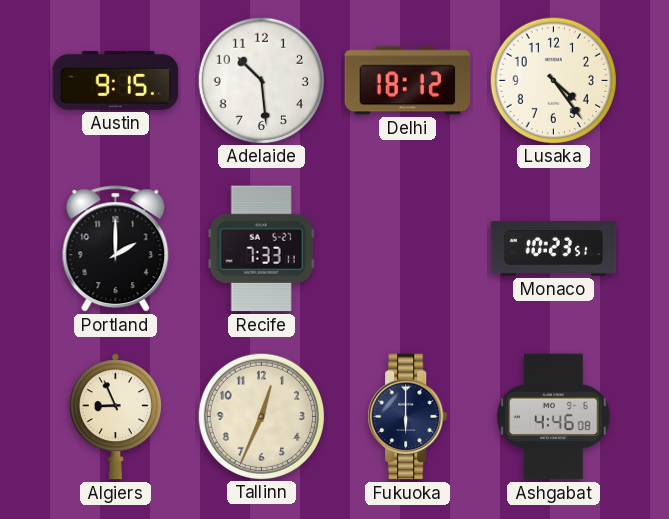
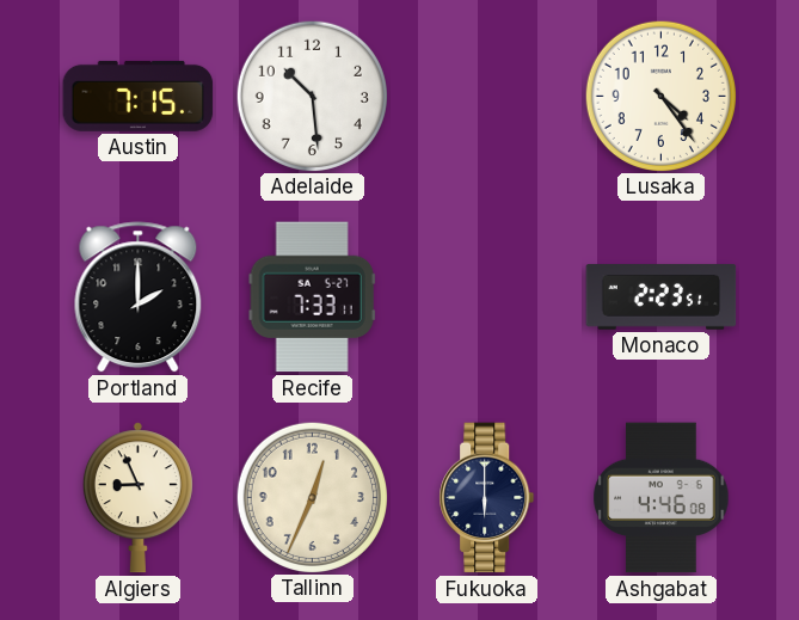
Austin: 9:15 -> 7:15
Delhi: 18:12 -> none
Monaco: 10:23 -> 2:23
